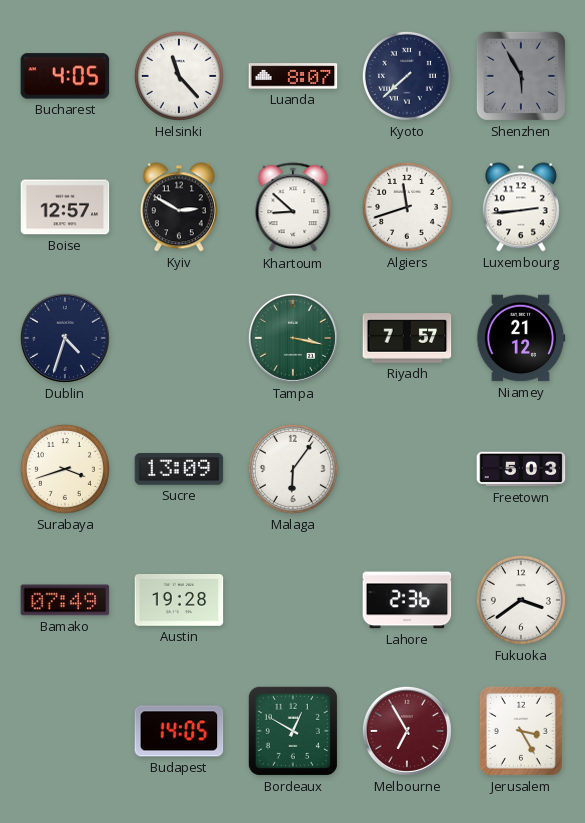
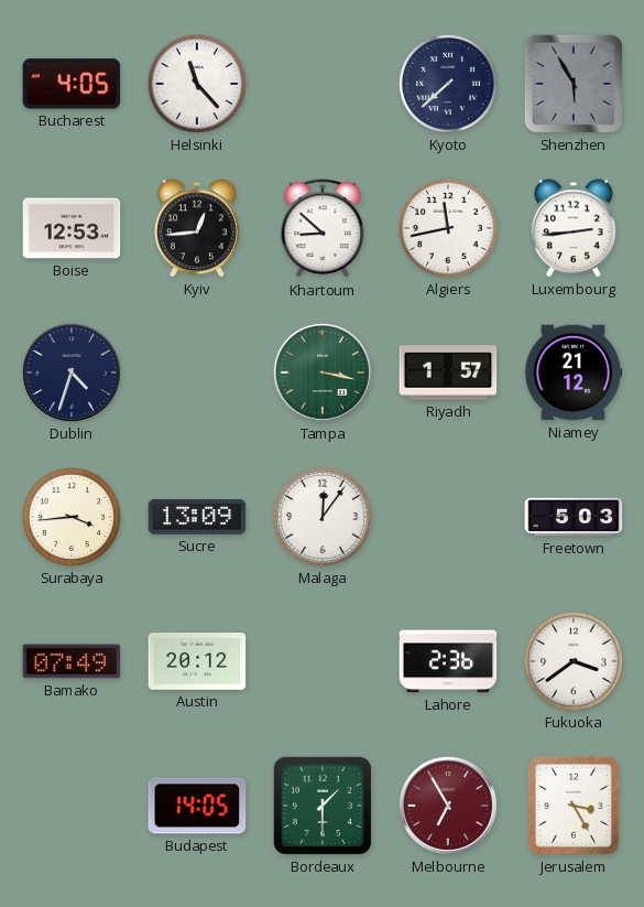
Luanda: 8:07 -> none
Boise: 12:57 -> 12:53
Kyiv: 2:50 -> 12:44
Algiers: 11:42 -> 11:43
Riyadh: 7:57 -> 1:57
Surabaya: 3:42 -> 3:44
Malaga: 6:06 -> 12:06
Austin: 19:28 -> 20:12
Bordeaux: 12:50 -> 1:30
